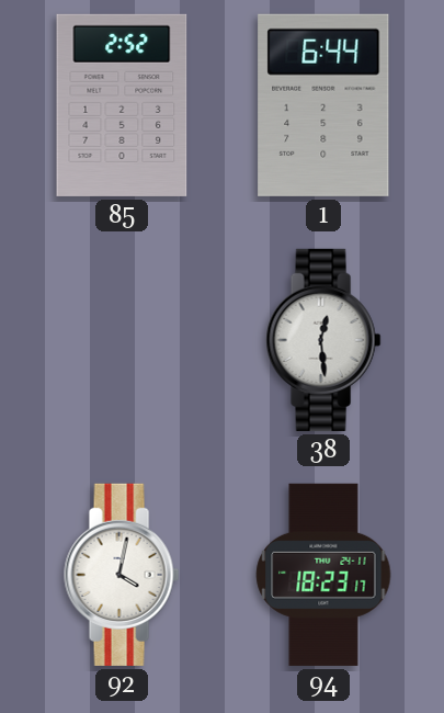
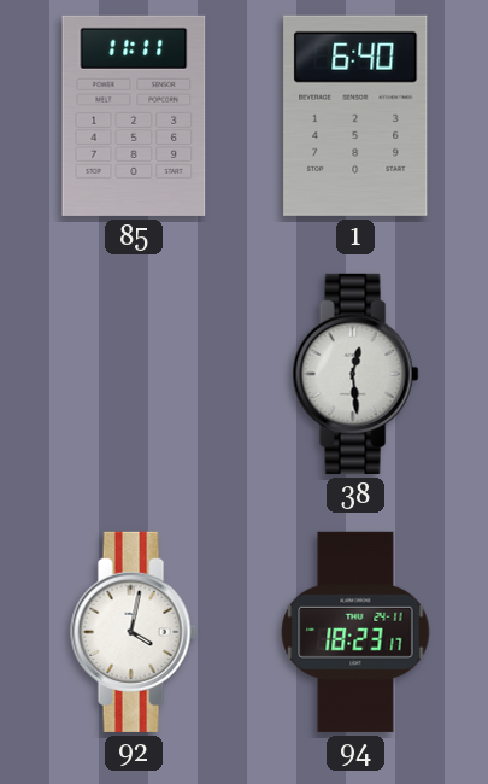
85: 2:52 -> 11:11
1: 6:44 -> 6:40
